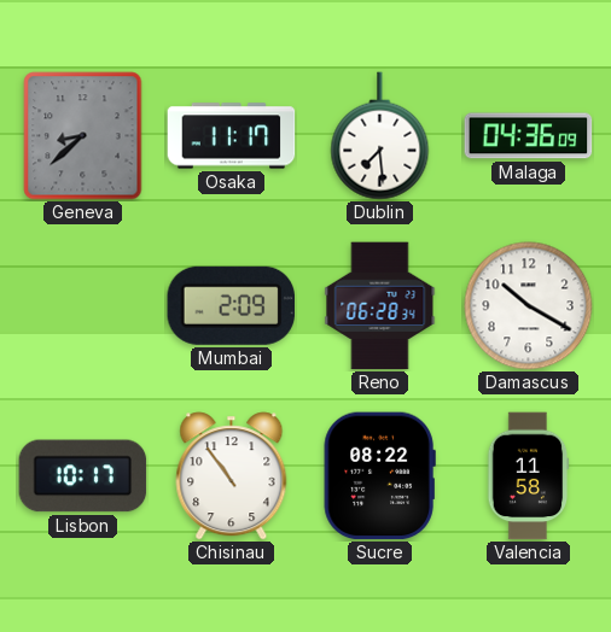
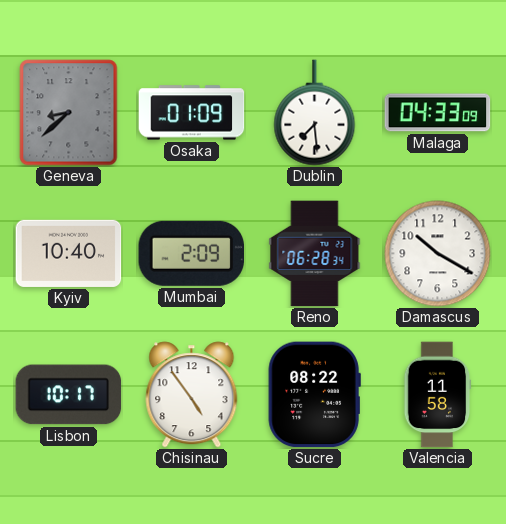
Osaka: 11:17 -> 01:09
Malaga: 04:36 -> 04:33
Kyiv: none -> 10:40
Chisinau: 10:54 -> 4:54
